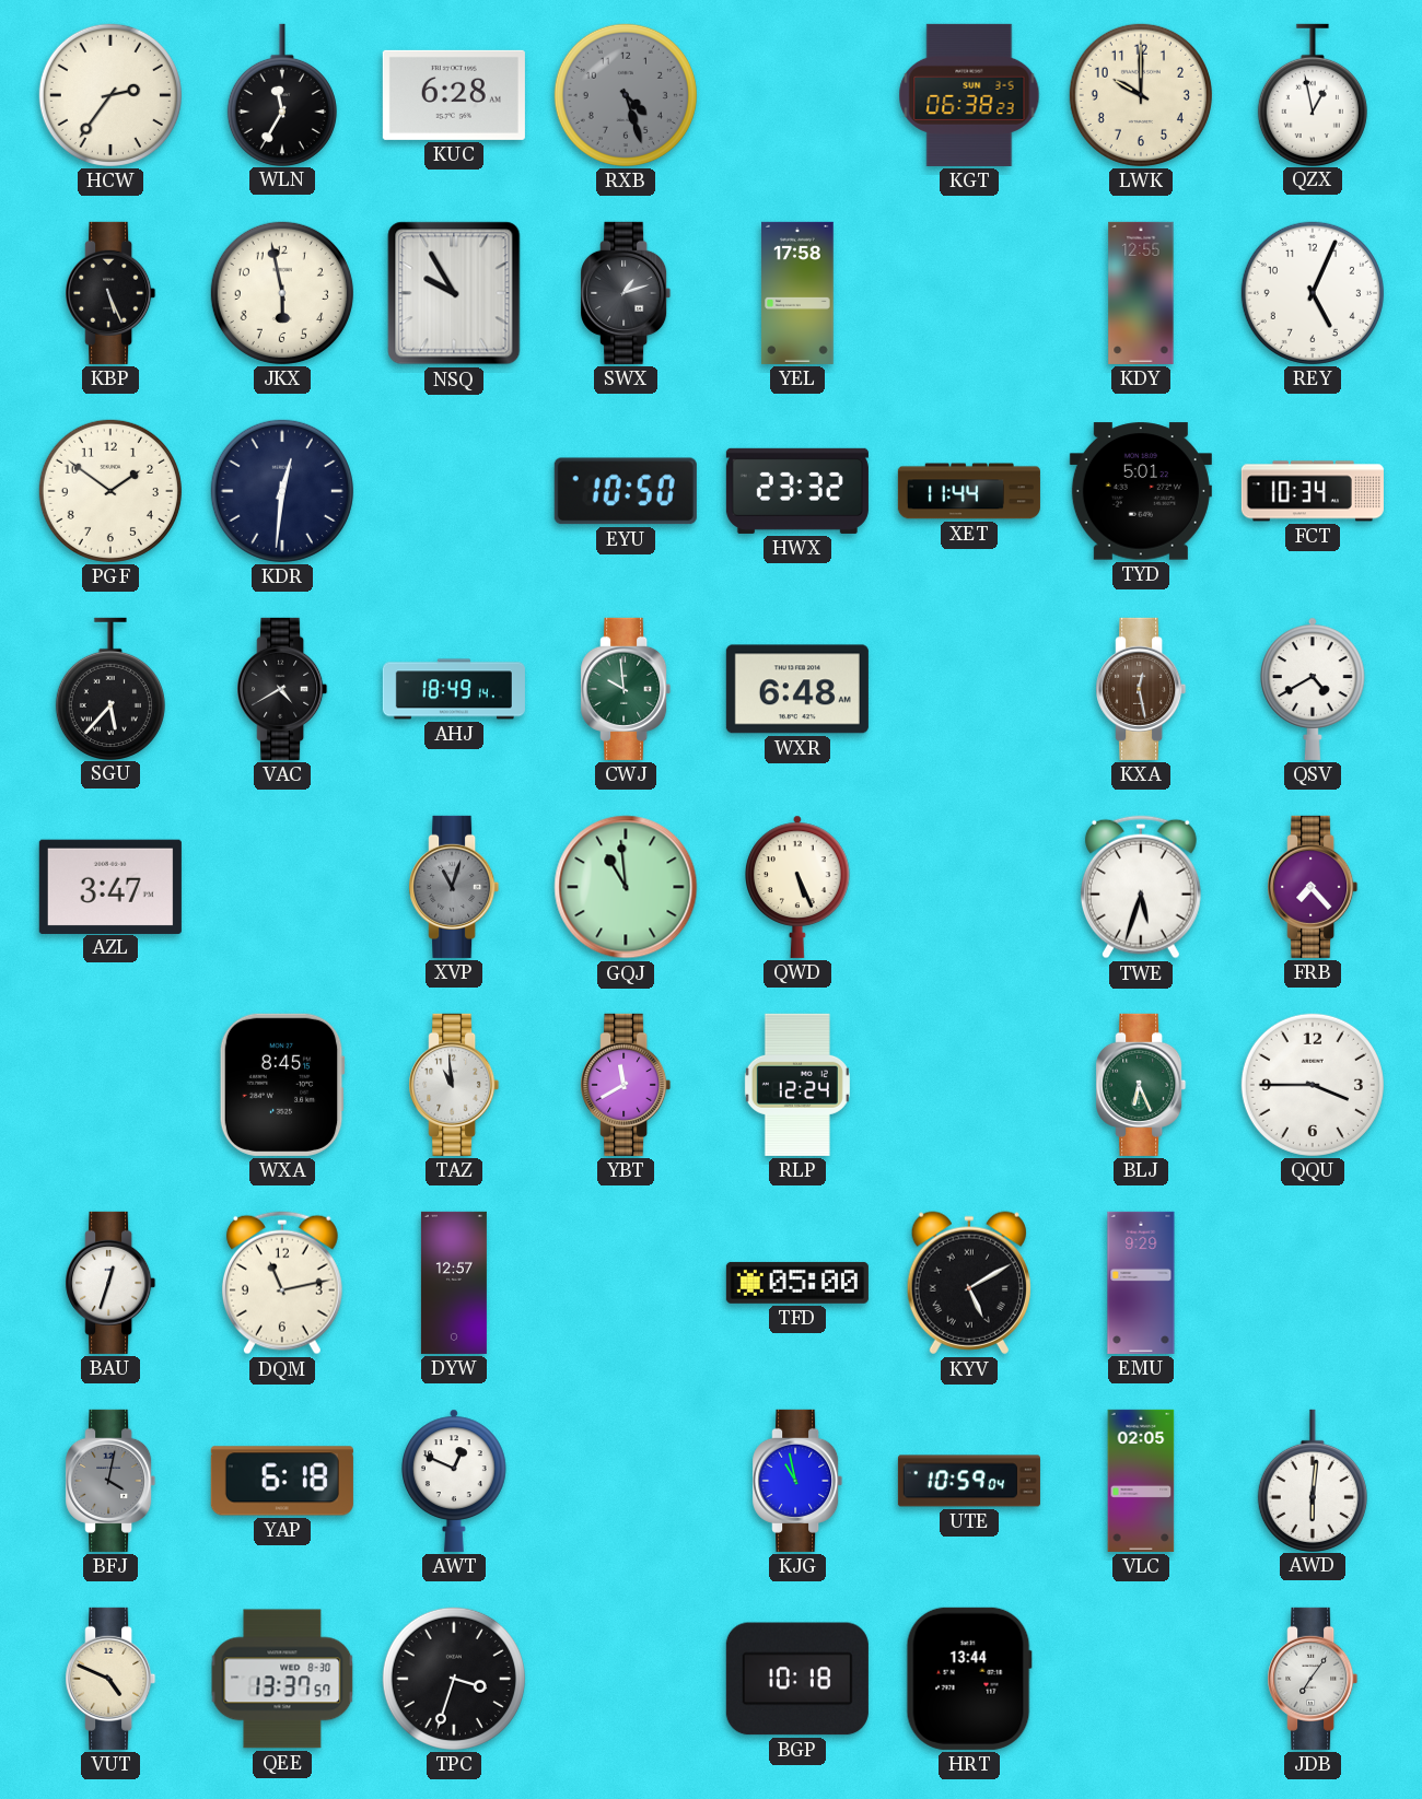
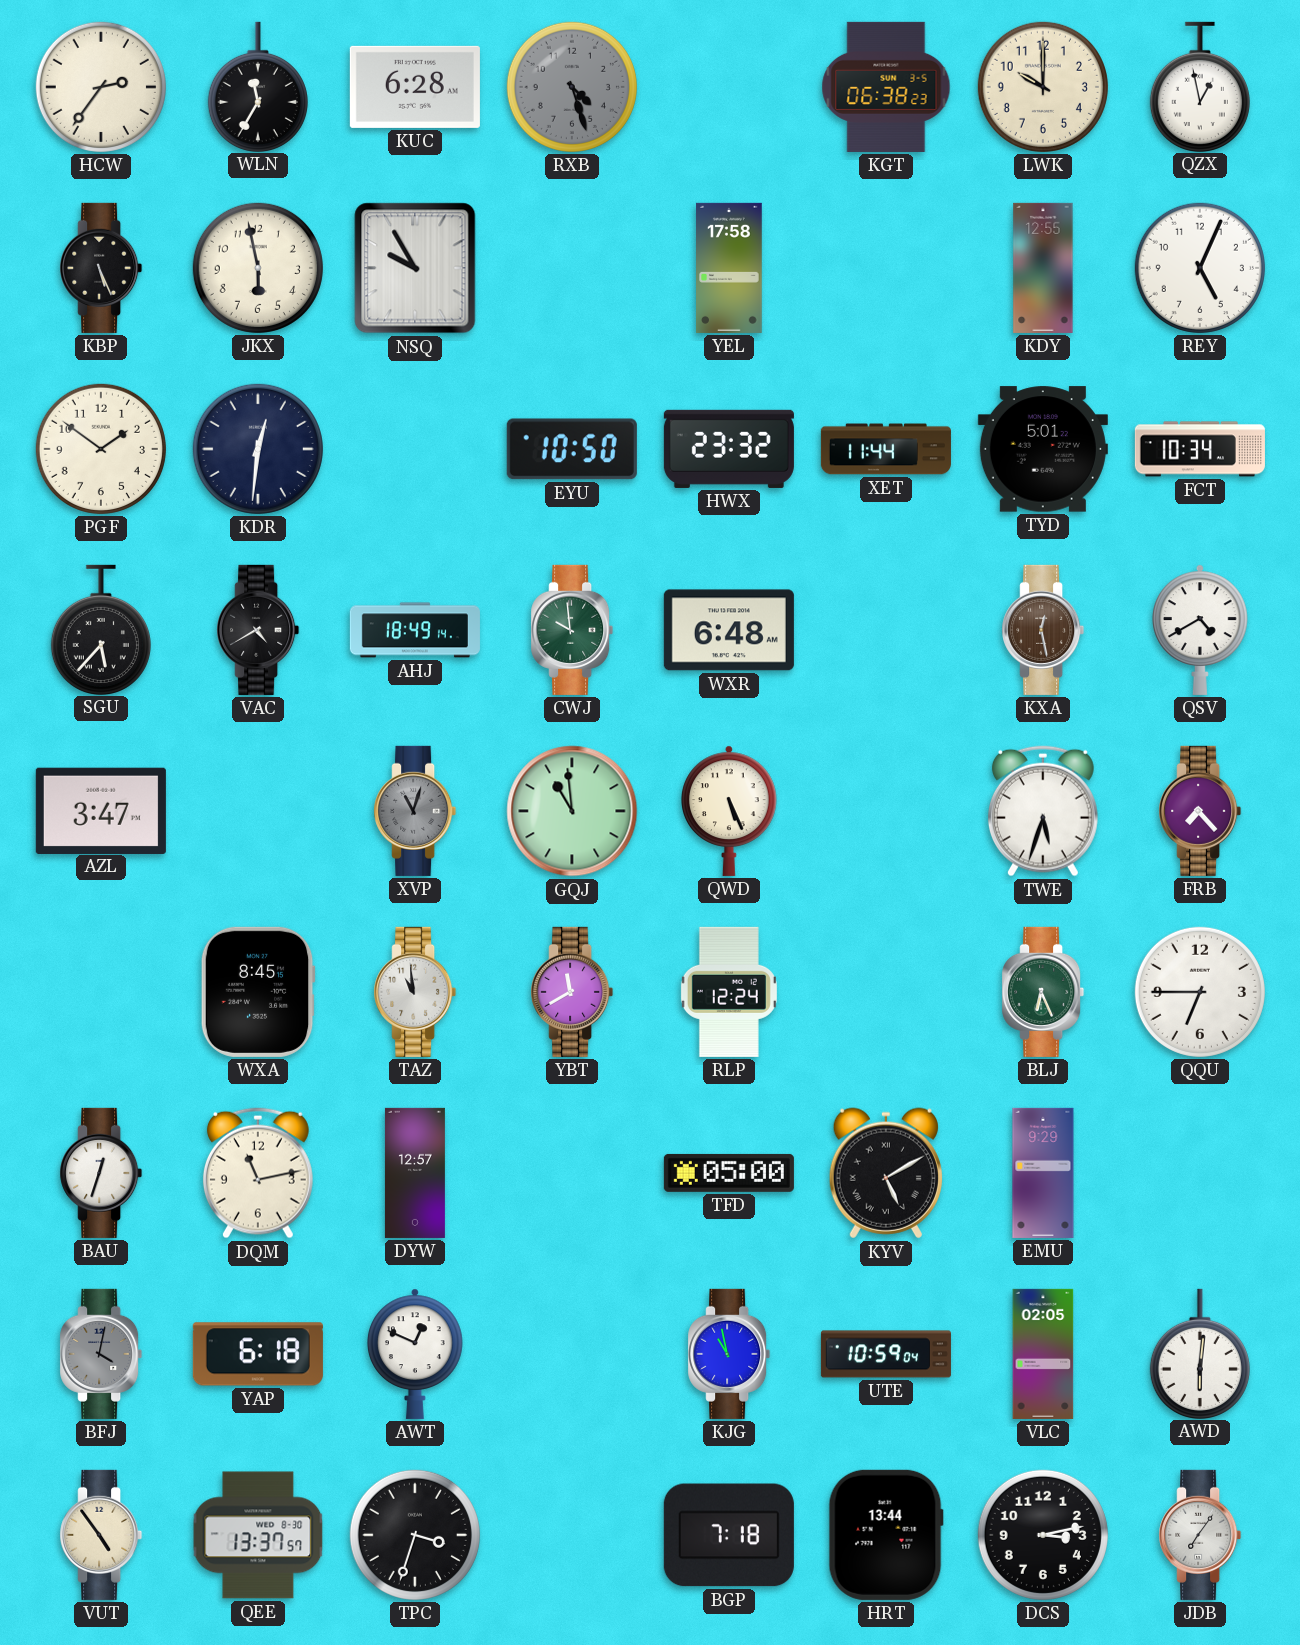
SWX: 1:12 -> none
QQU: 3:45 -> 6:45
VUT: 4:49 -> 4:54
BGP: 10:18 -> 7:18
DCS: none -> 3:13
